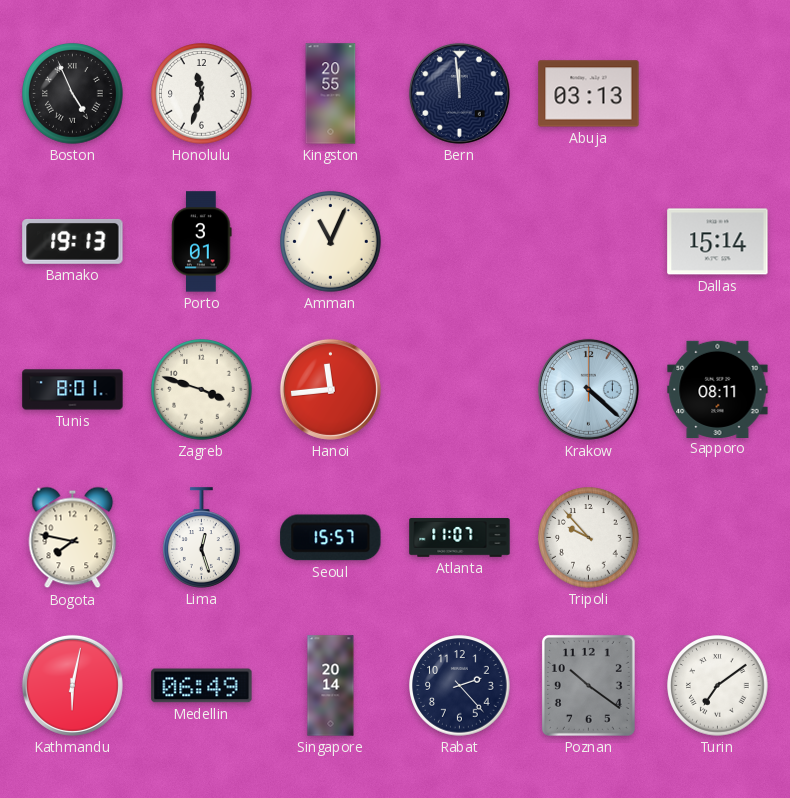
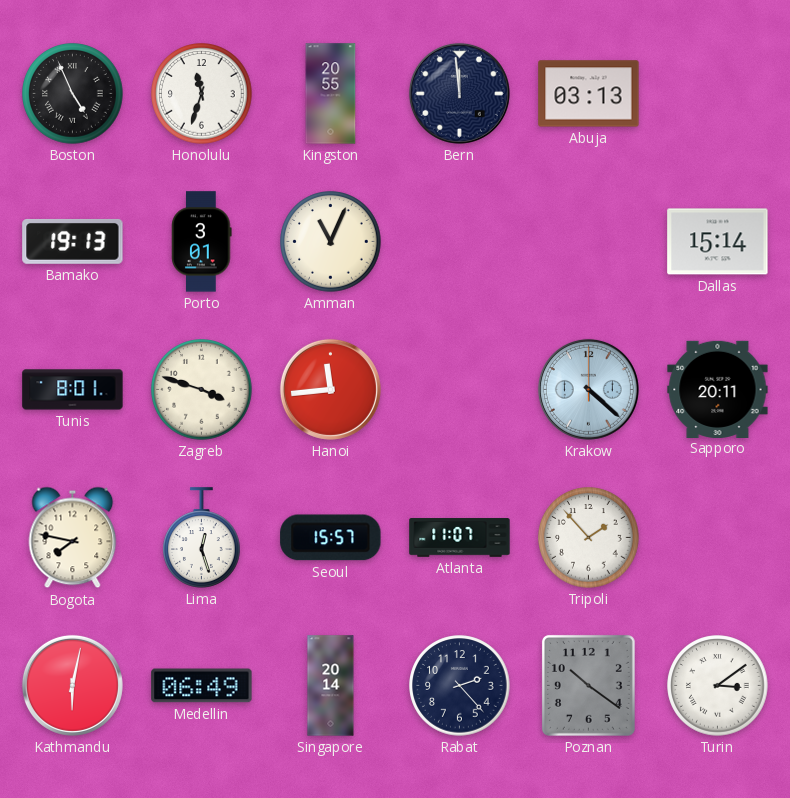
Sapporo: 08:11 -> 20:11
Tripoli: 9:53 -> 1:53
Turin: 7:09 -> 3:09
